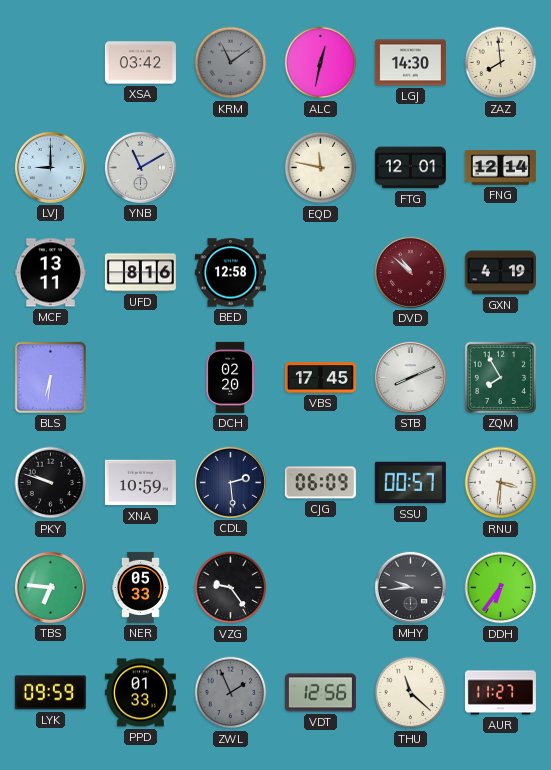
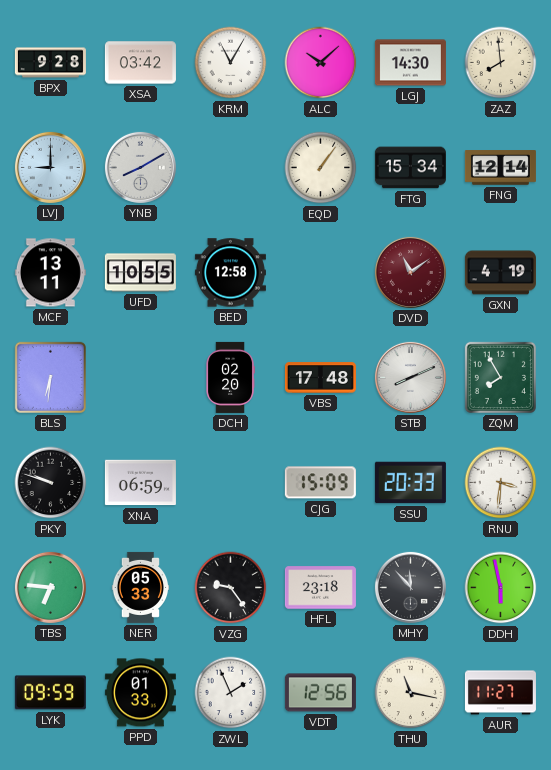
BPX: none -> 9:28
KRM: 11:09 -> 11:05
KRM dial: grey -> white
ALC: 12:32 -> 10:08
YNB: 11:10 -> 8:10
EQD: 11:47 -> 1:06
FTG: 12:01 -> 15:34
UFD: 8:16 -> 10:55
DVD: 10:52 -> 11:09
VBS: 17:45 -> 17:48
XNA: 10:59 -> 06:59
CDL: 2:29 -> none
CJG: 06:09 -> 15:09
SSU: 00:57 -> 20:33
HFL: none -> 23:18
MHY: 9:44 -> 11:53
DDH: 6:36 -> 5:58
ZWL dial: grey -> white
THU: 11:22 -> 11:17
